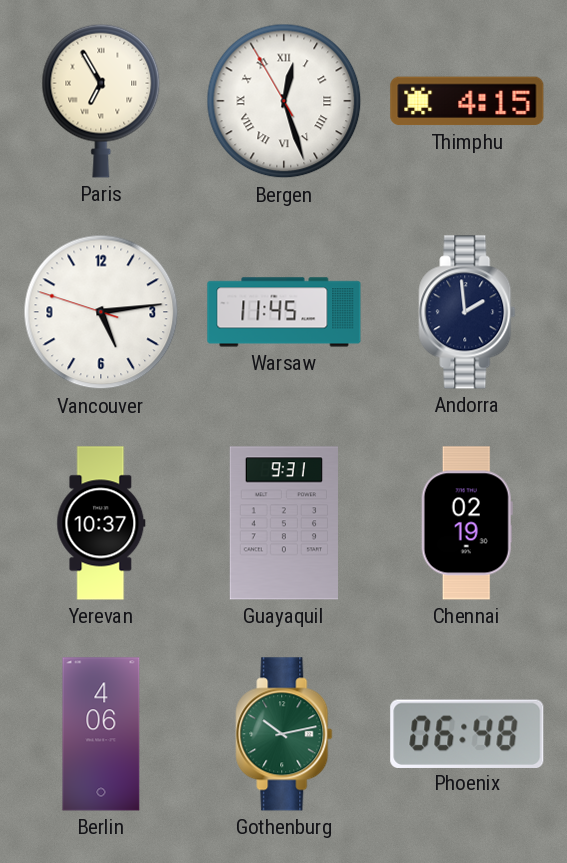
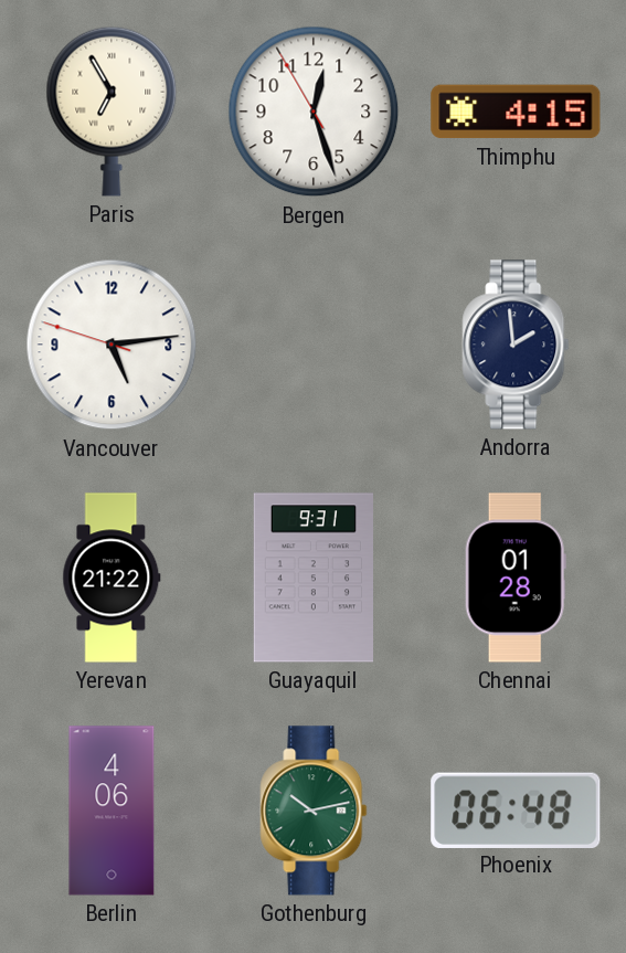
Bergen numerals: Roman -> Arabic
Warsaw: 11:45 -> none
Yerevan: 10:37 -> 21:22
Chennai: 02:19 -> 01:28
